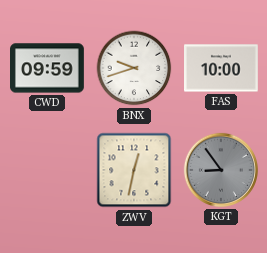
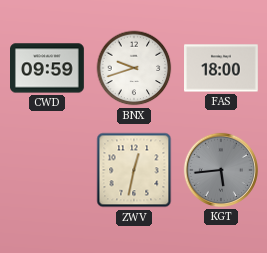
FAS: 10:00 -> 18:00
KGT: 8:54 -> 5:44
